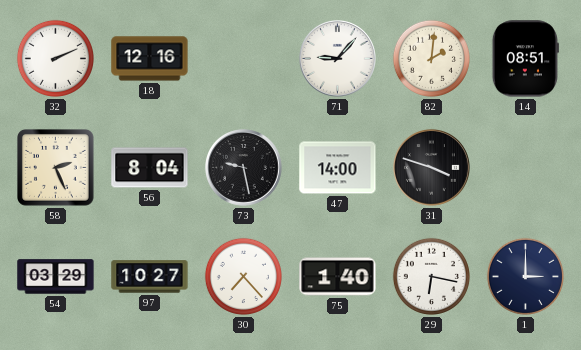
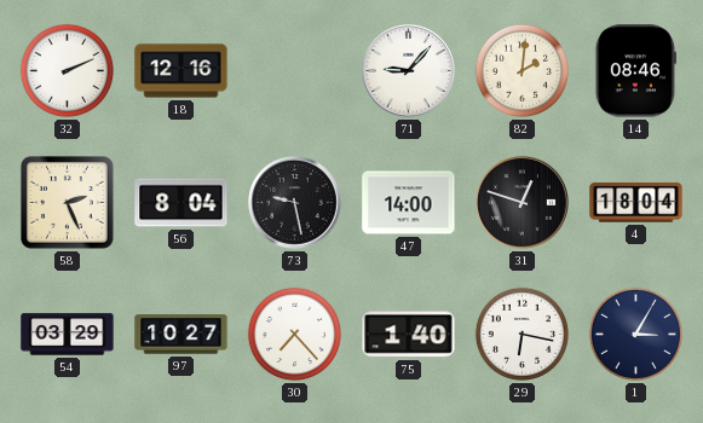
14: 08:51 -> 08:46
31: 3:48 -> 12:48
4: none -> 18:04
1: 3:00 -> 3:05
